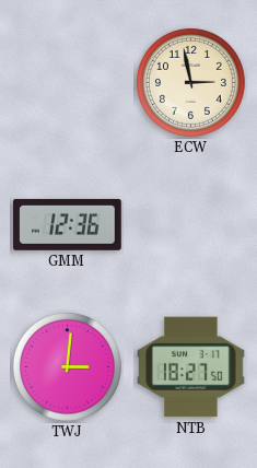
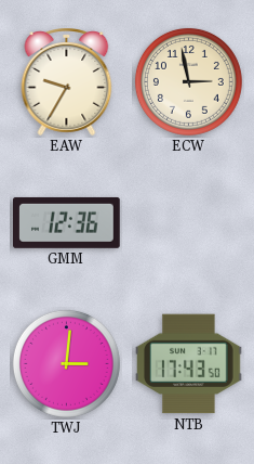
EAW: none -> 9:35
NTB: 18:27 -> 17:43
